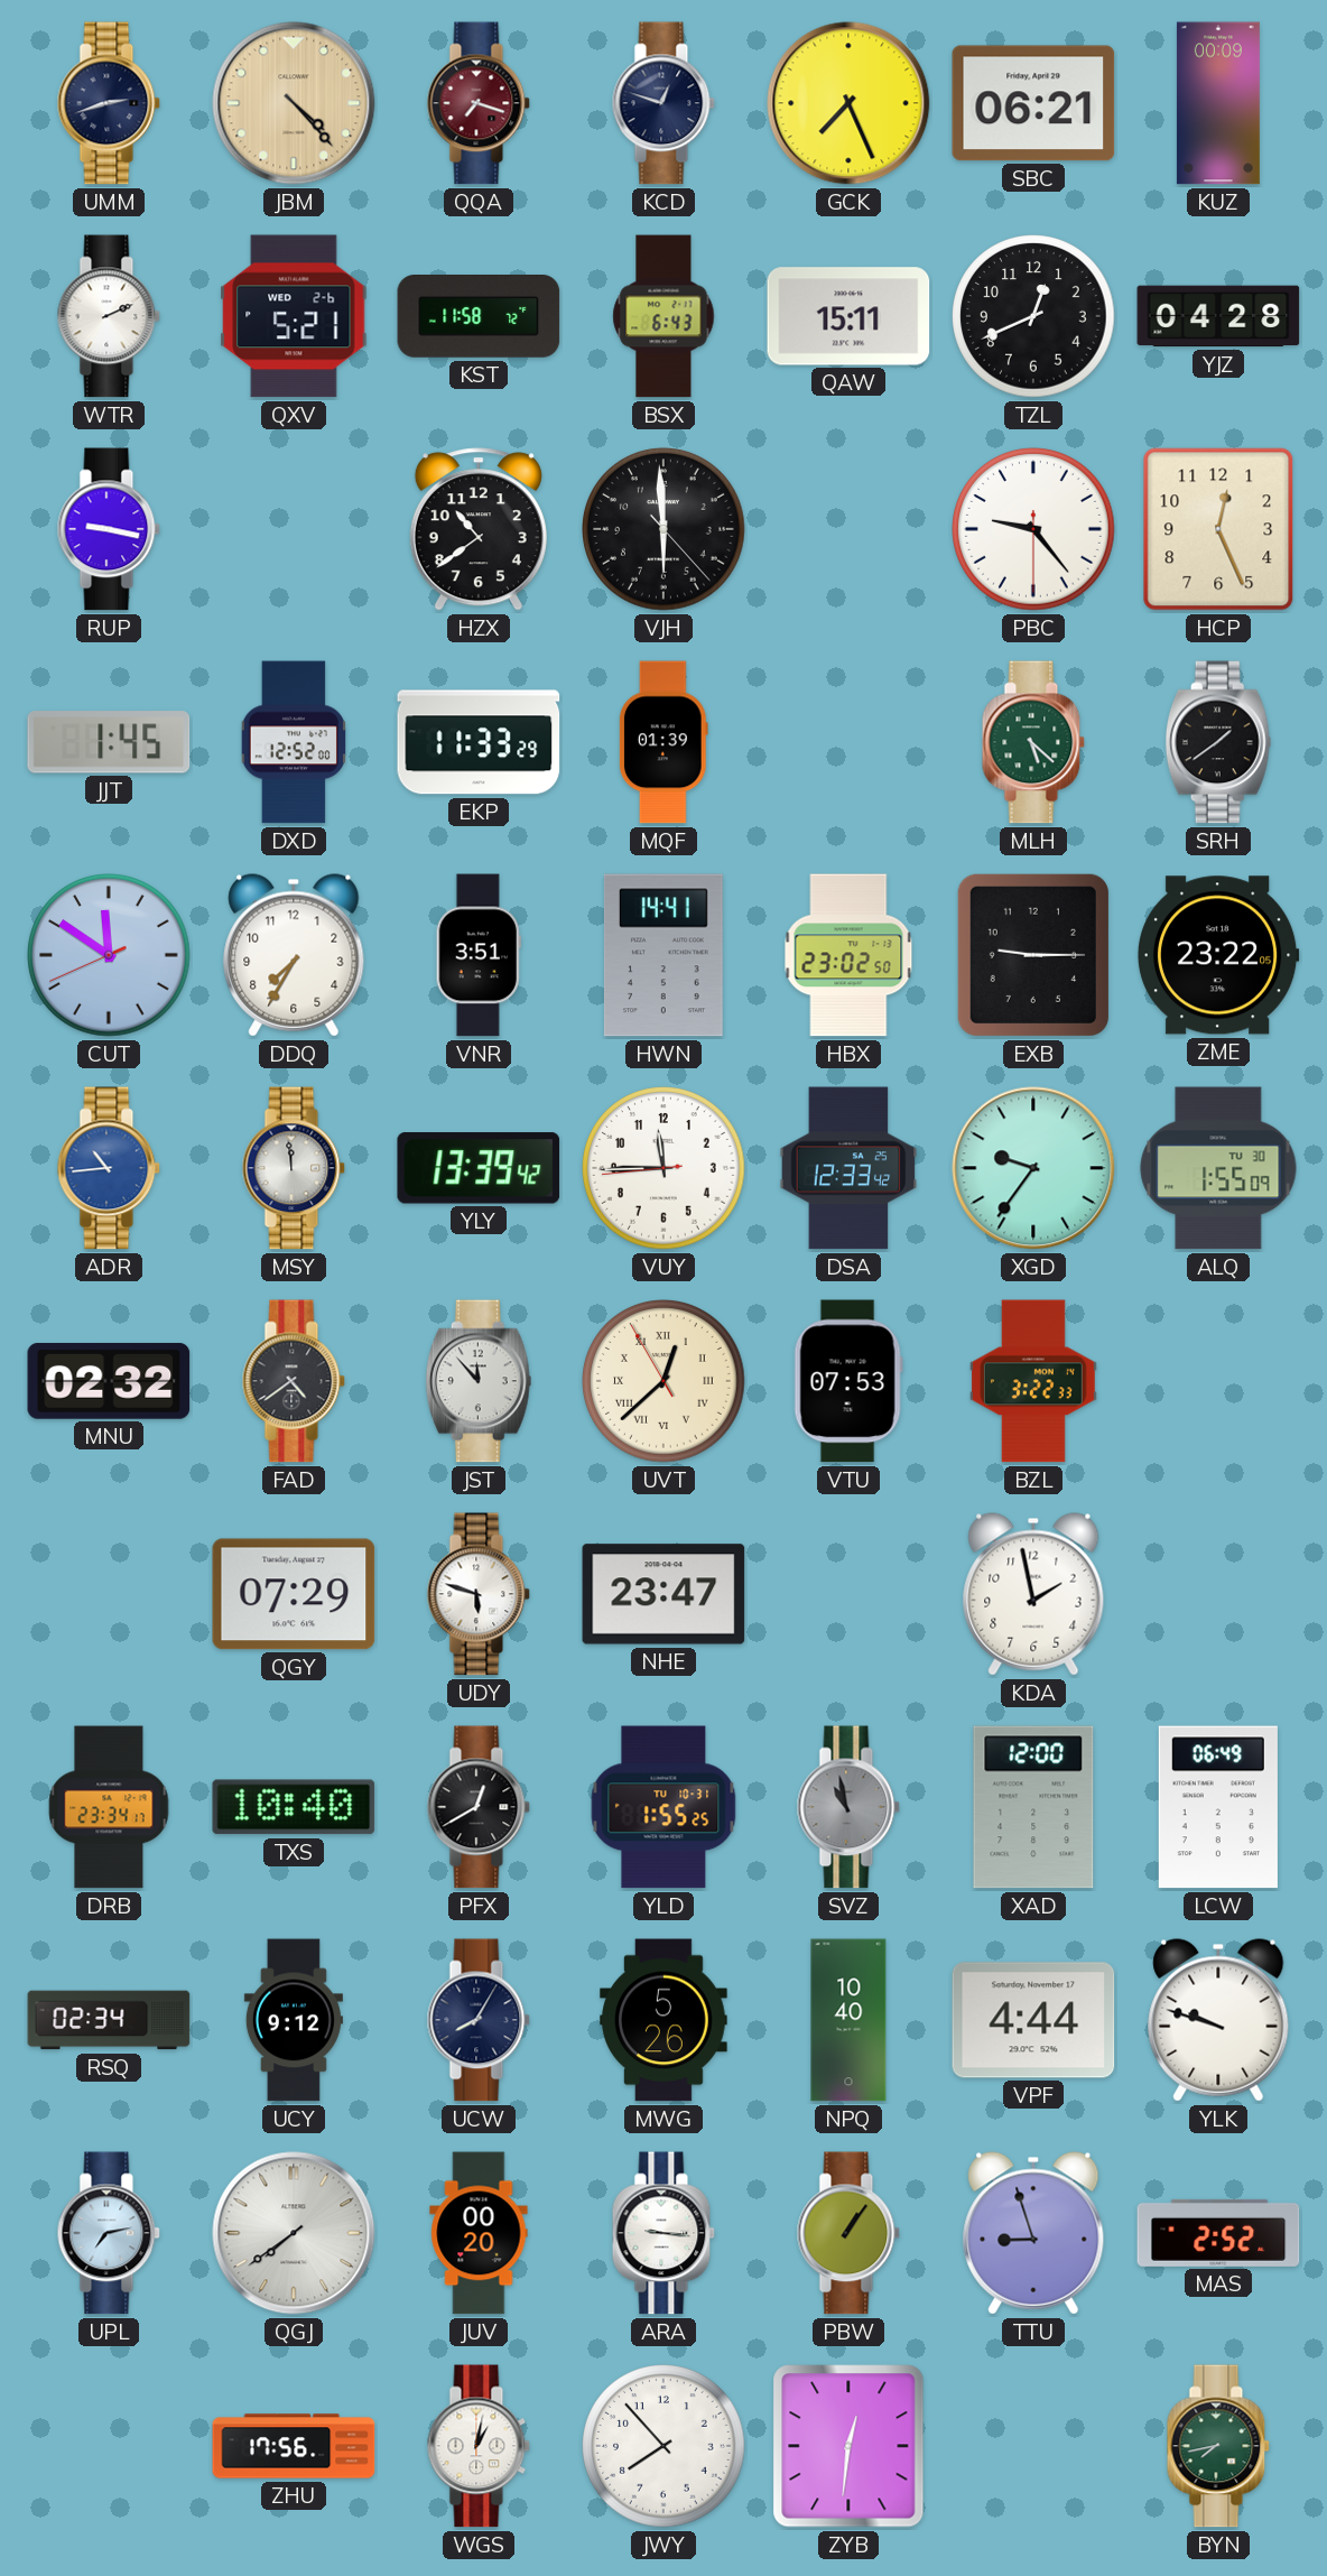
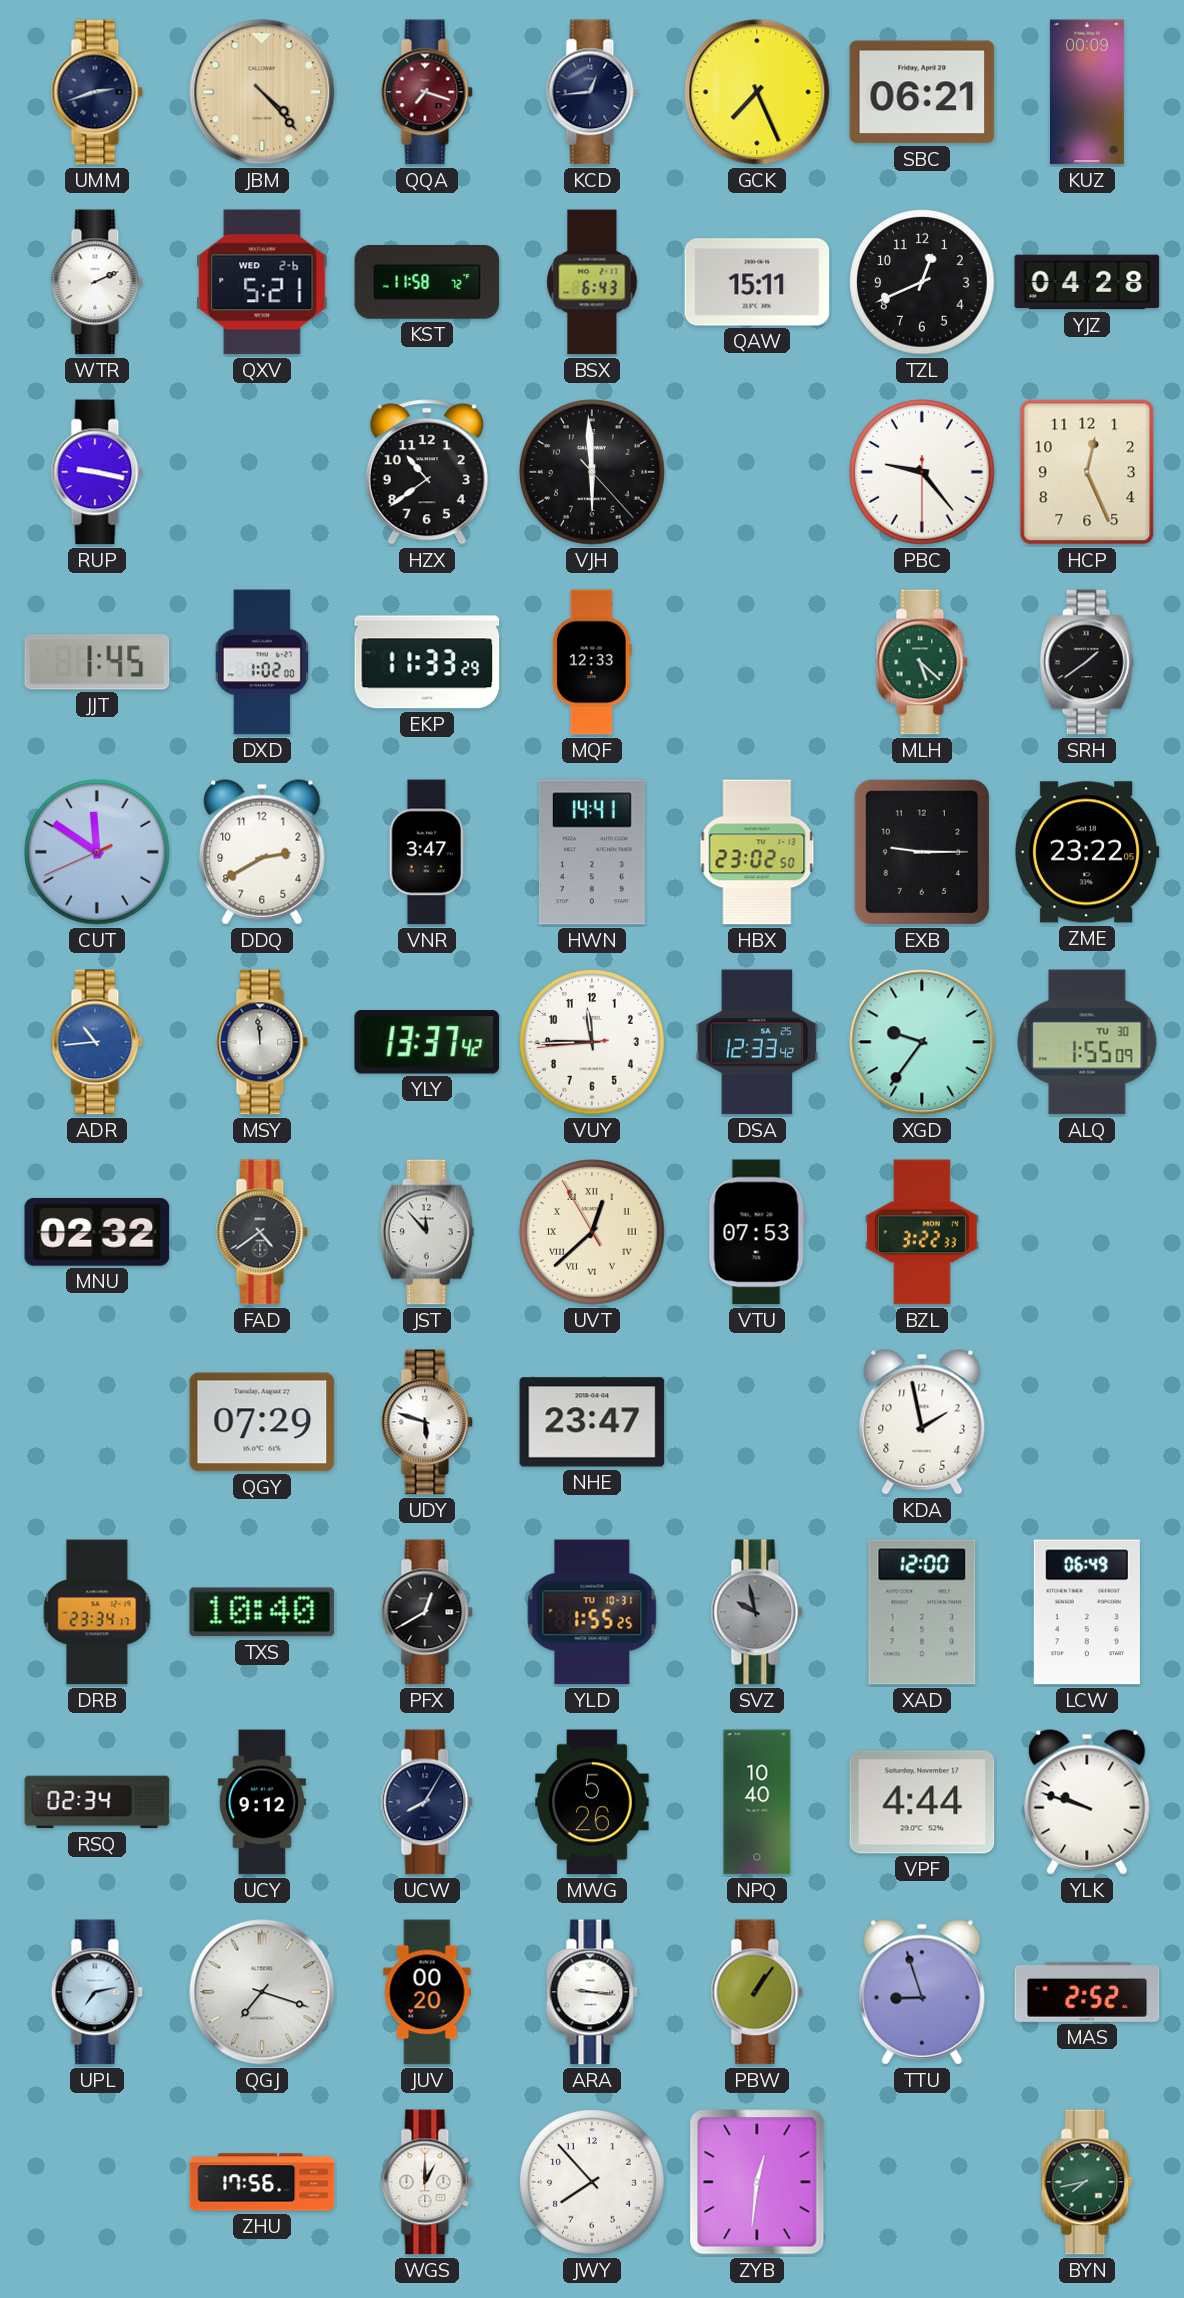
KCD: 12:48 -> 12:44
DXD: 12:52 -> 1:02
MQF: 01:39 -> 12:33
DDQ: 7:35 -> 2:40
VNR: 3:51 -> 3:47
YLY: 13:39 -> 13:37
SVZ: 10:58 -> 9:58
QGJ: 7:39 -> 7:18
WGS: 1:02 -> 1:00
